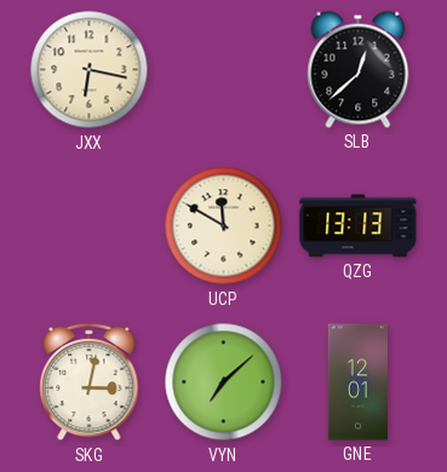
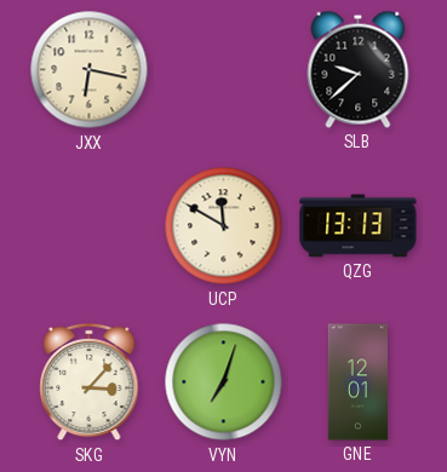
SLB: 12:38 -> 9:38
SKG: 3:02 -> 3:07
VYN: 7:08 -> 7:03
